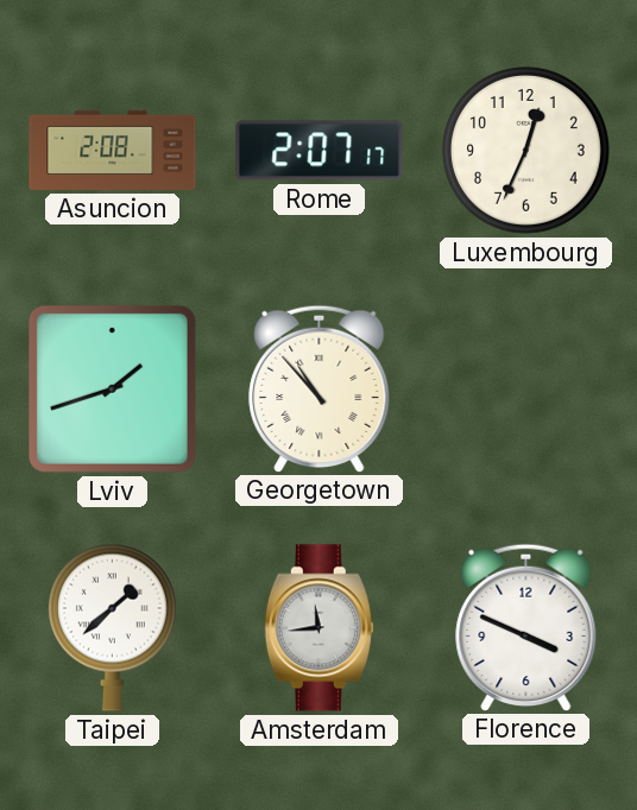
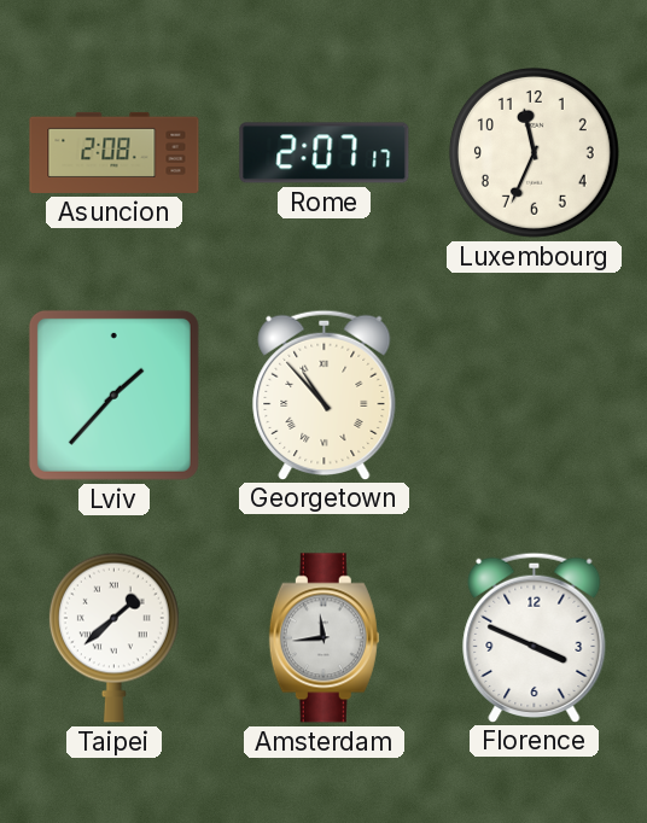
Luxembourg: 12:34 -> 11:34
Lviv: 1:42 -> 1:37
